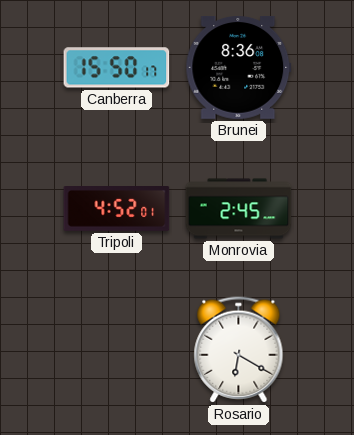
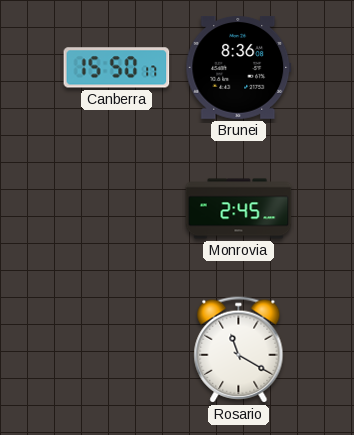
Tripoli: 4:52 -> none
Rosario: 6:20 -> 11:20
